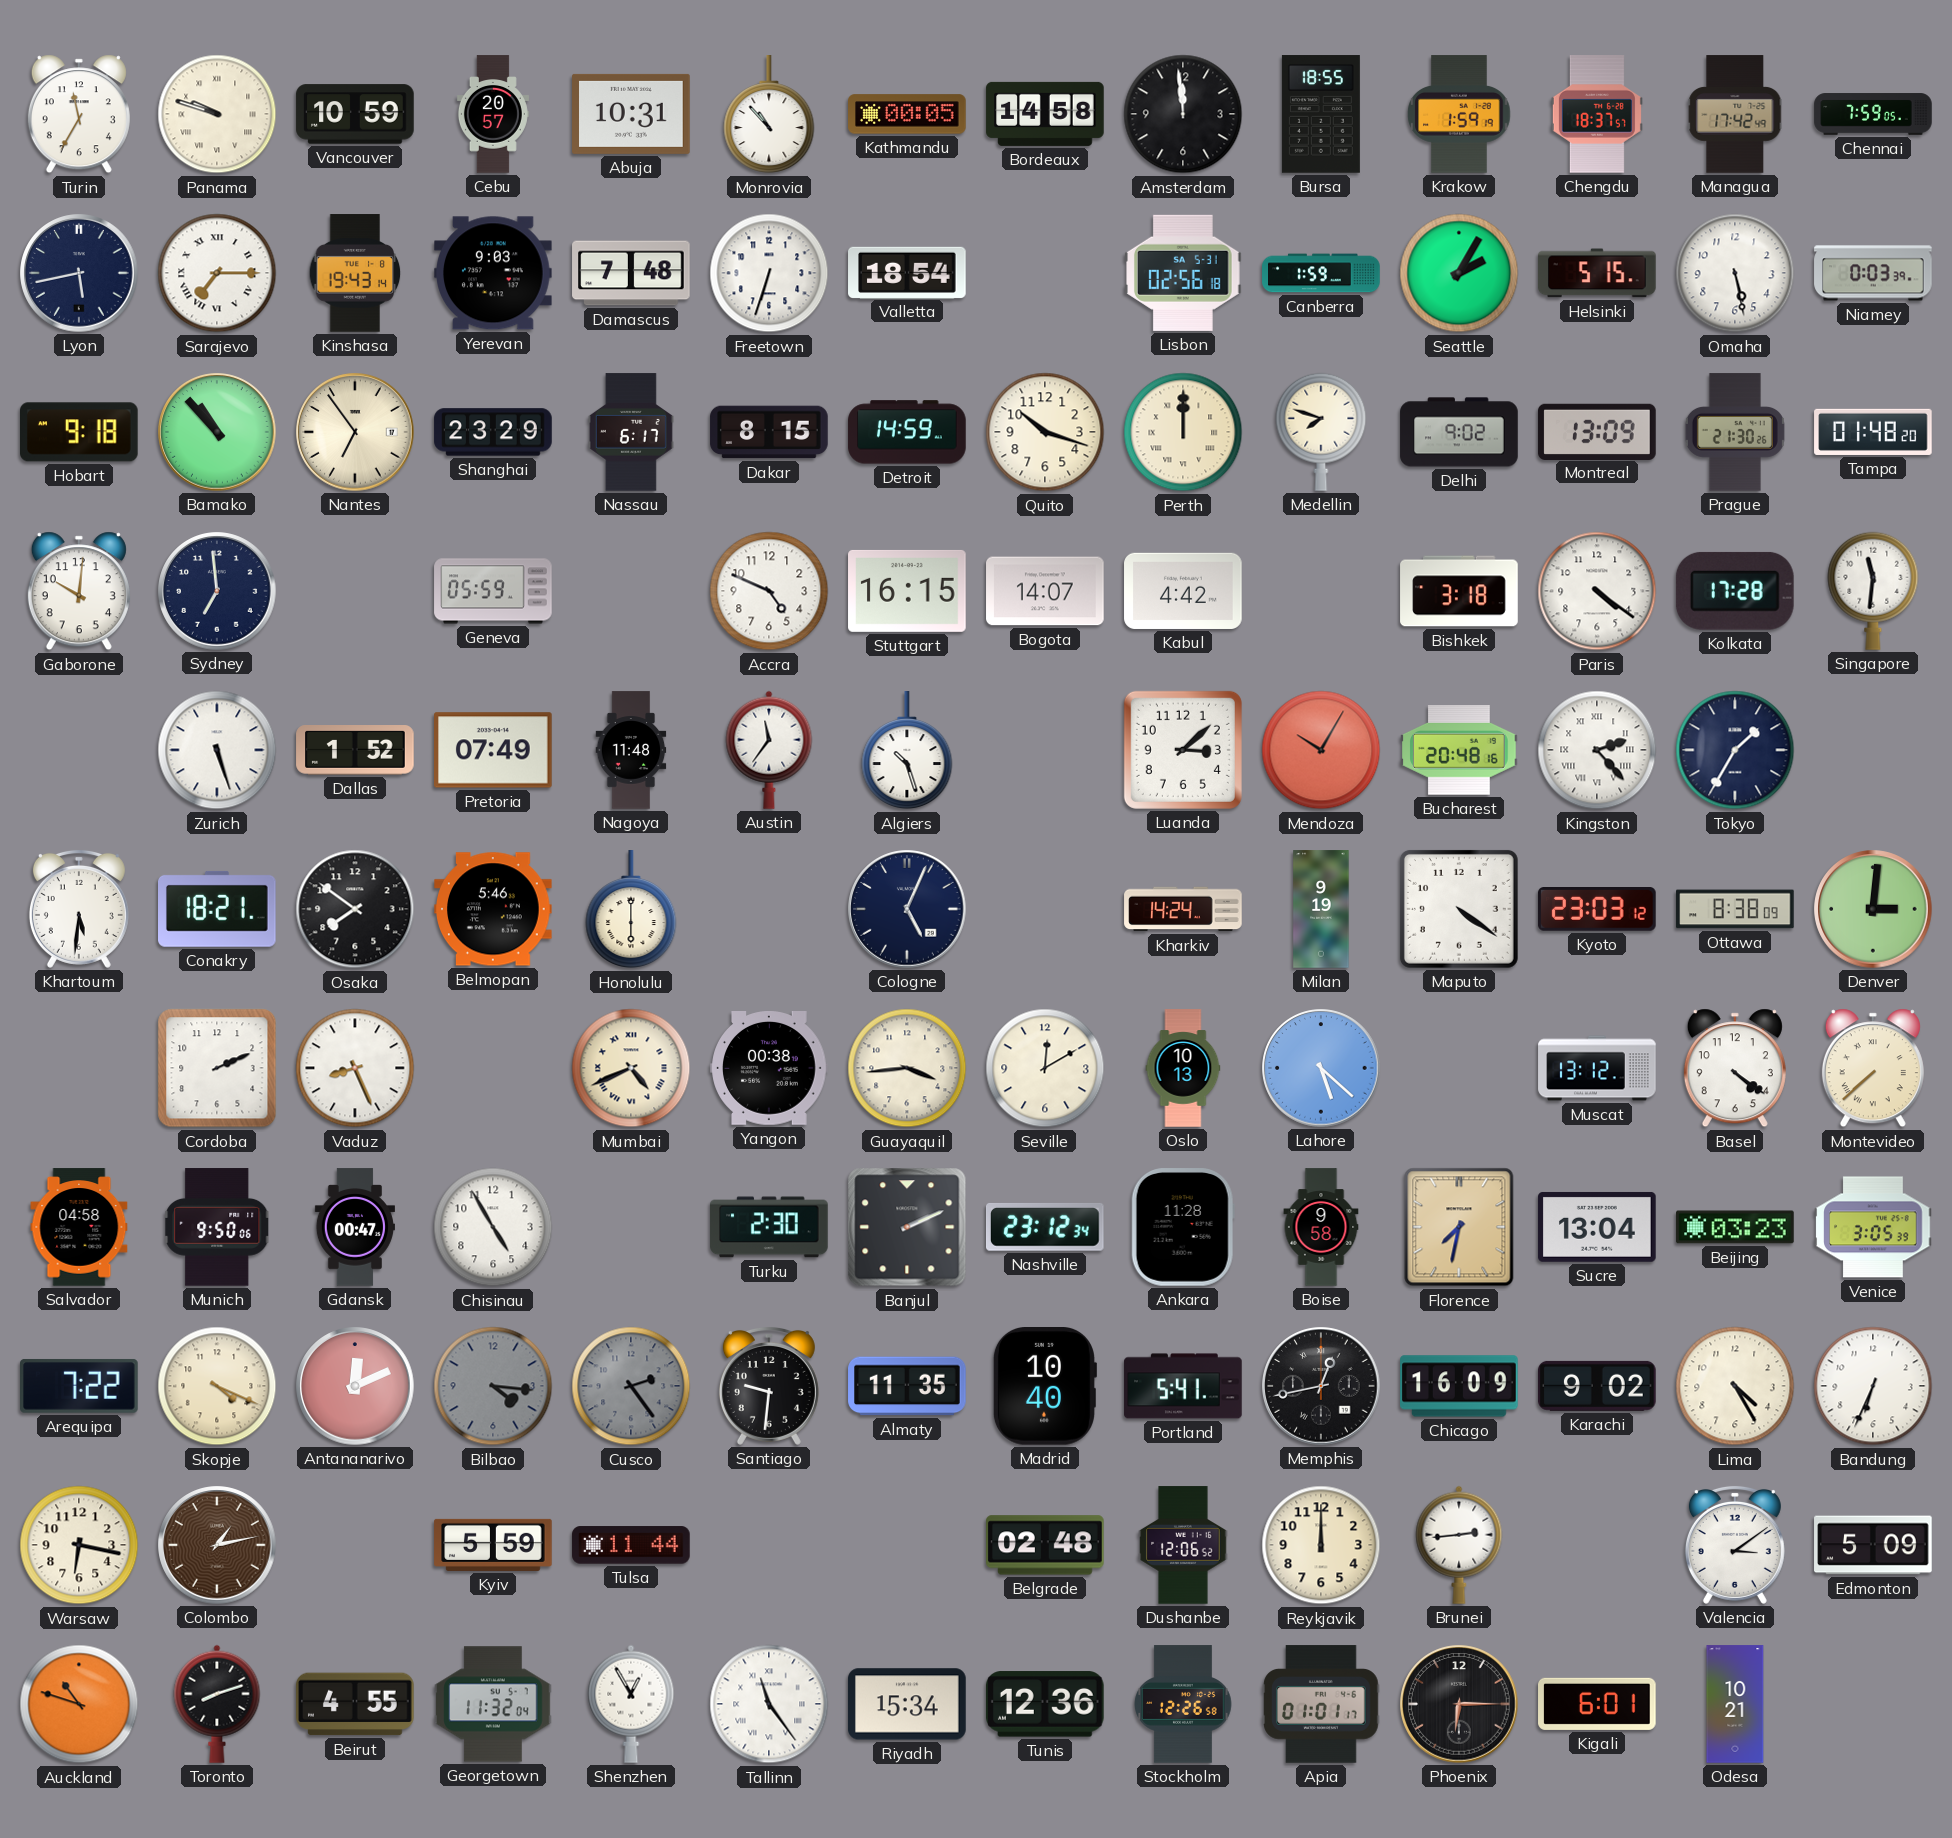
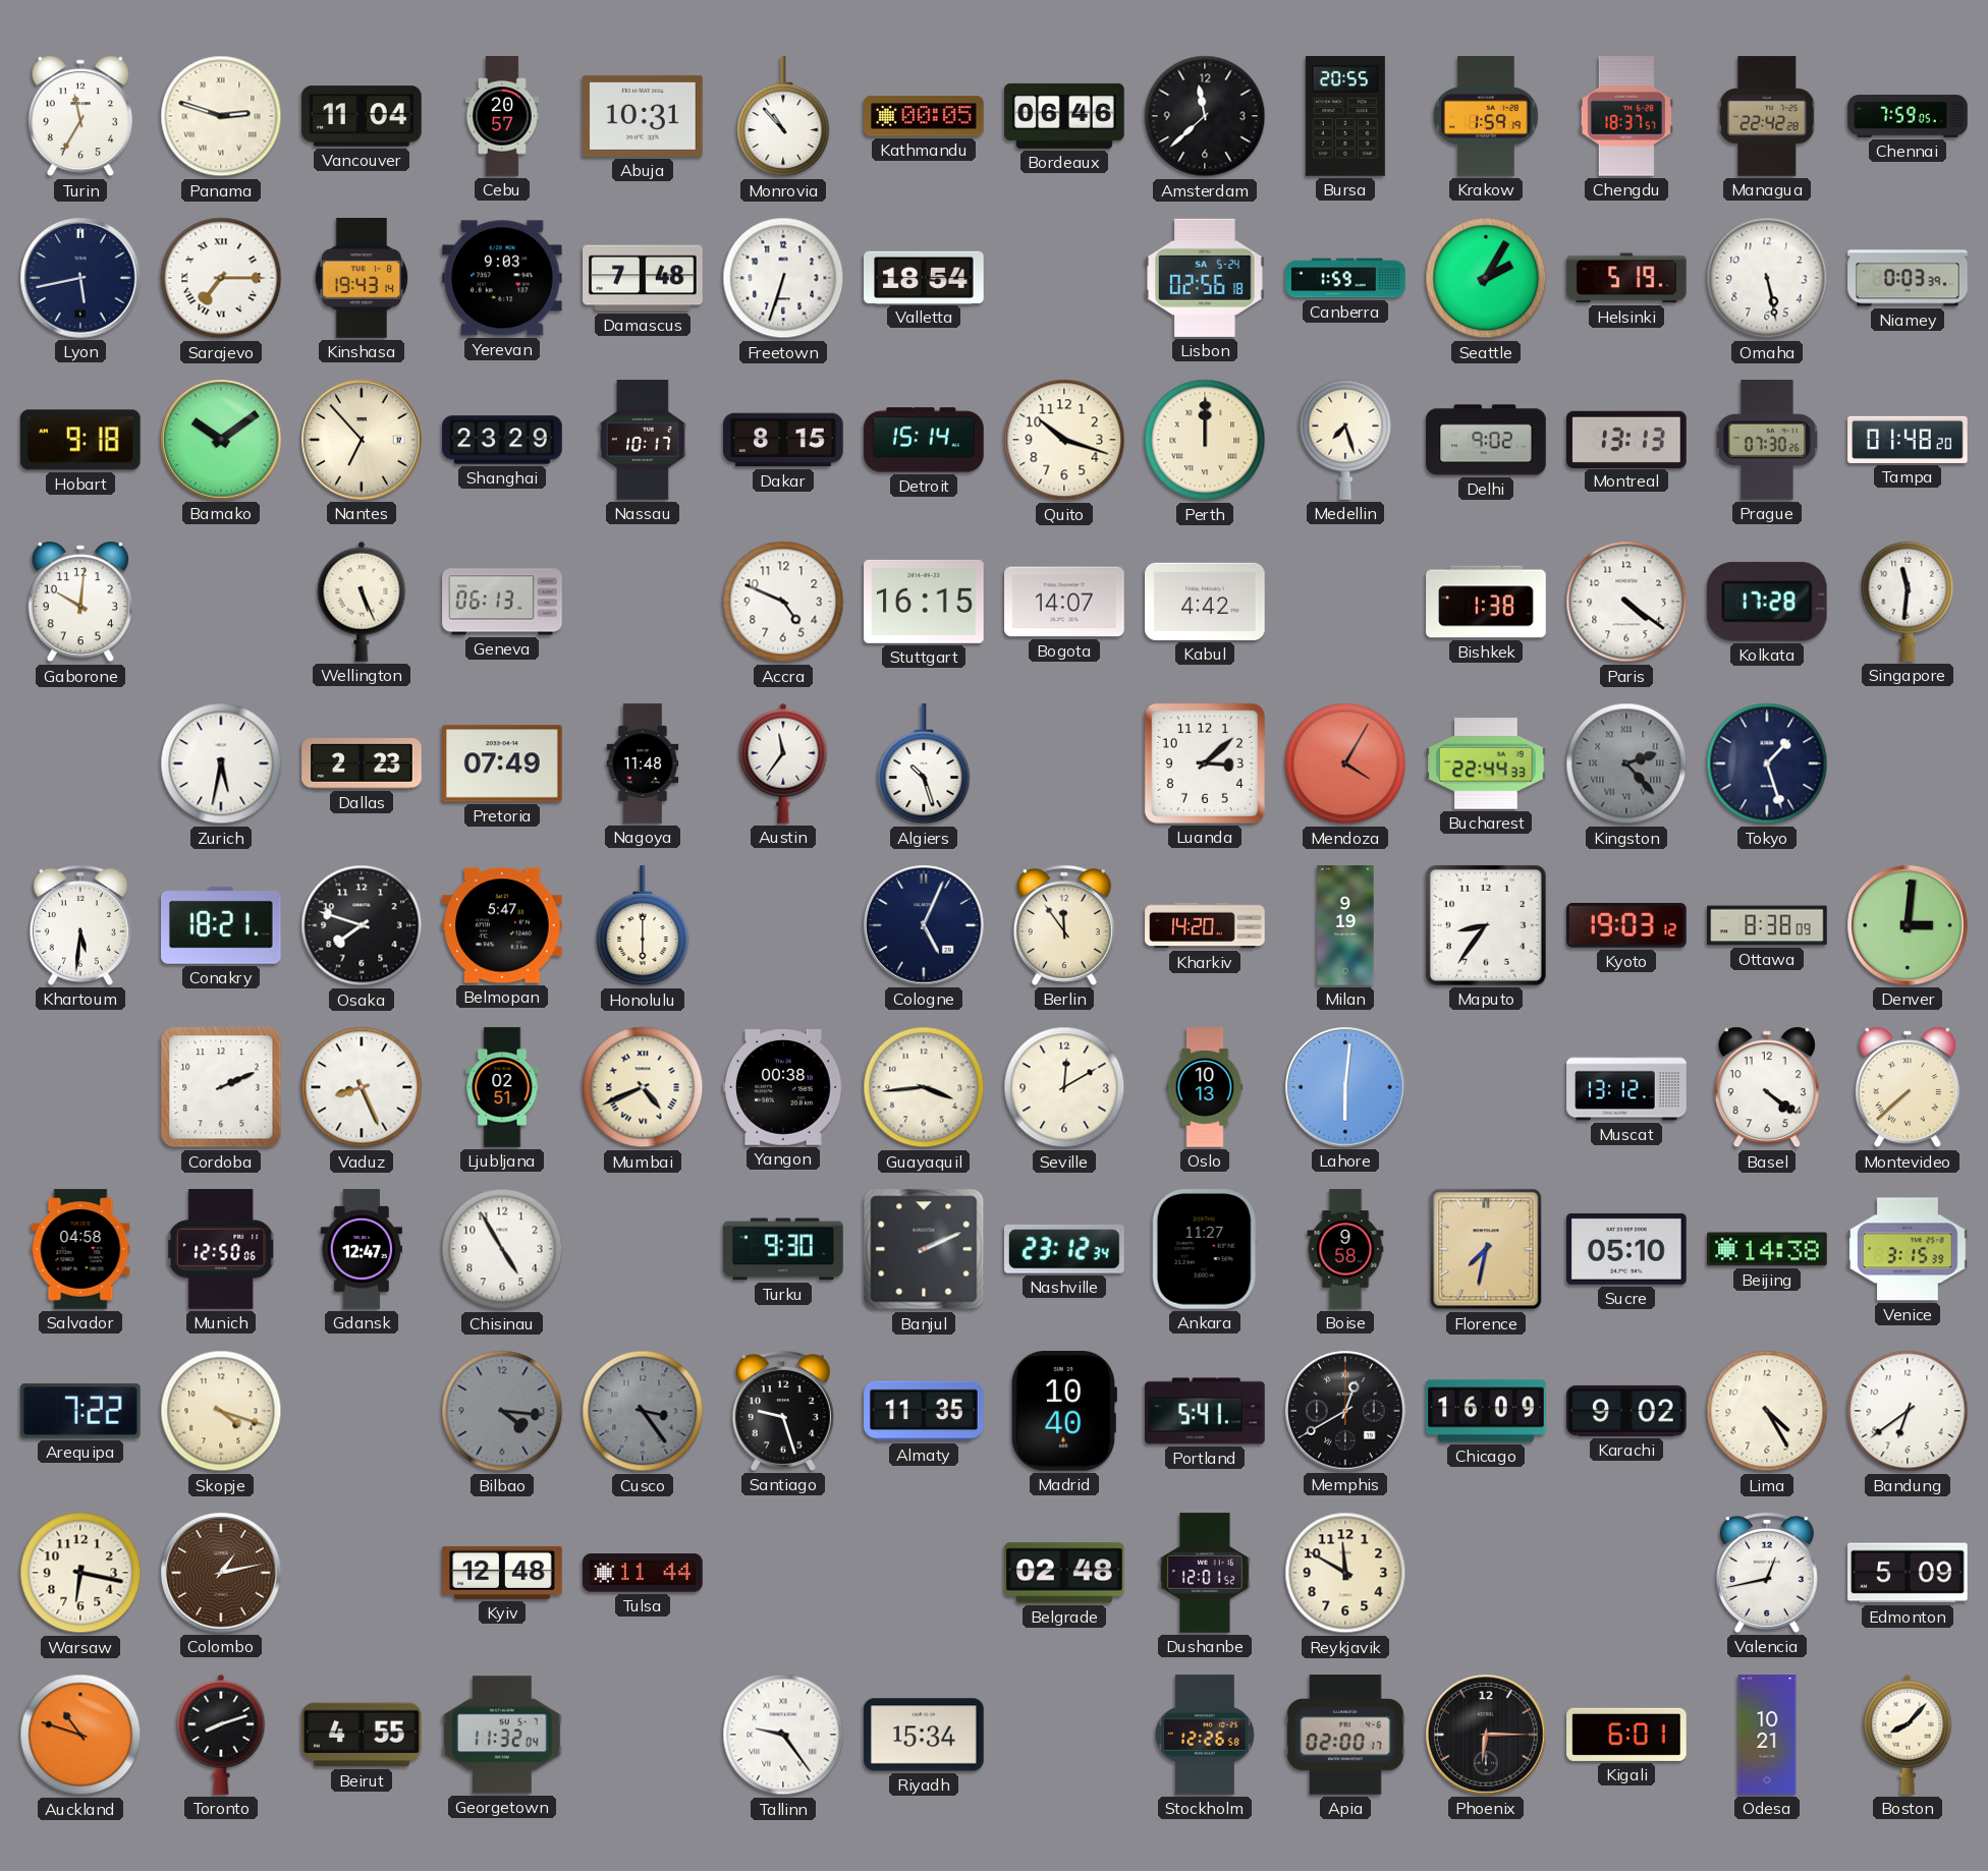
Panama: 9:48 -> 2:48
Vancouver: 10:59 -> 11:04
Bordeaux: 14:58 -> 06:46
Amsterdam: 11:59 -> 11:38
Bursa: 18:55 -> 20:55
Managua: 17:42 -> 22:42
Lisbon date: SA 5-31 -> SA 5-24
Helsinki: 5:15 -> 5:19
Bamako: 10:53 -> 10:09
Nantes: 6:54 -> 6:53
Nassau: 6:17 -> 10:17
Detroit: 14:59 -> 15:14
Medellin: 7:48 -> 7:27
Montreal: 13:09 -> 13:13
Prague: 21:30 -> 07:30
Sydney: 6:59 -> none
Wellington: none -> 5:26
Geneva: 05:59 -> 06:13
Bishkek: 3:18 -> 1:38
Zurich: 5:27 -> 5:32
Dallas: 1:52 -> 2:23
Mendoza: 10:05 -> 4:05
Bucharest: 20:48 -> 22:44
Kingston dial: white -> grey
Tokyo: 1:35 -> 1:27
Osaka: 7:51 -> 7:48
Belmopan: 5:46 -> 5:47
Berlin: none -> 11:54
Kharkiv: 14:24 -> 14:20
Maputo: 4:21 -> 8:36
Kyoto: 23:03 -> 19:03
Ljubljana: none -> 02:51
Lahore: 5:22 -> 6:01
Munich: 9:50 -> 12:50
Gdansk: 00:47 -> 12:47
Turku: 2:30 -> 9:30
Ankara: 11:28 -> 11:27
Sucre: 13:04 -> 05:10
Beijing: 03:23 -> 14:38
Venice: 3:05 -> 3:15
Skopje: 4:19 -> 4:18
Antananarivo: 12:11 -> none
Cusco: 2:24 -> 3:24
Santiago: 9:31 -> 9:27
Memphis: 12:43 -> 12:40
Bandung: 6:34 -> 6:39
Kyiv: 5:59 -> 12:48
Dushanbe: 12:06 -> 12:01
Reykjavik: 12:00 -> 11:50
Brunei: 2:44 -> none
Valencia: 3:09 -> 12:43
Shenzhen: 12:55 -> none
Tallinn: 11:24 -> 9:24
Tunis: 12:36 -> none
Apia: 01:01 -> 02:00
Boston: none -> 8:07
